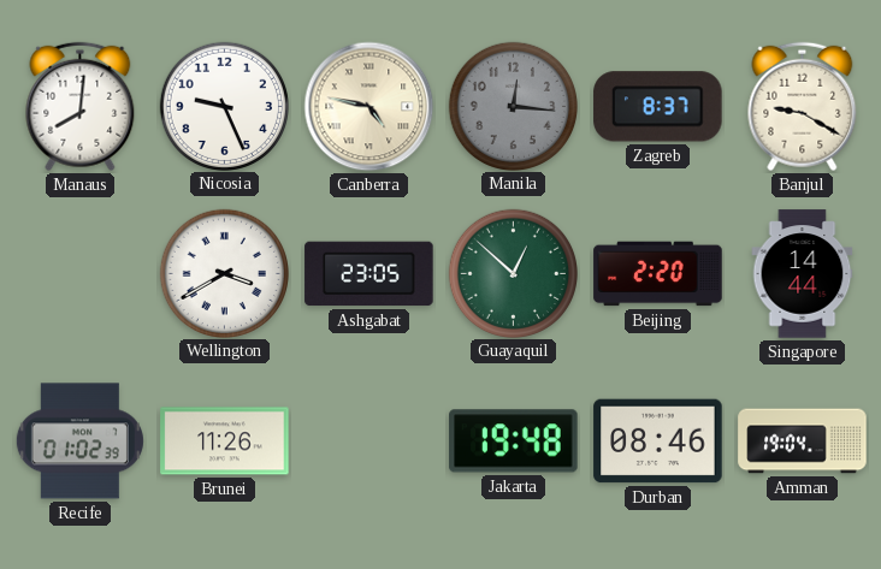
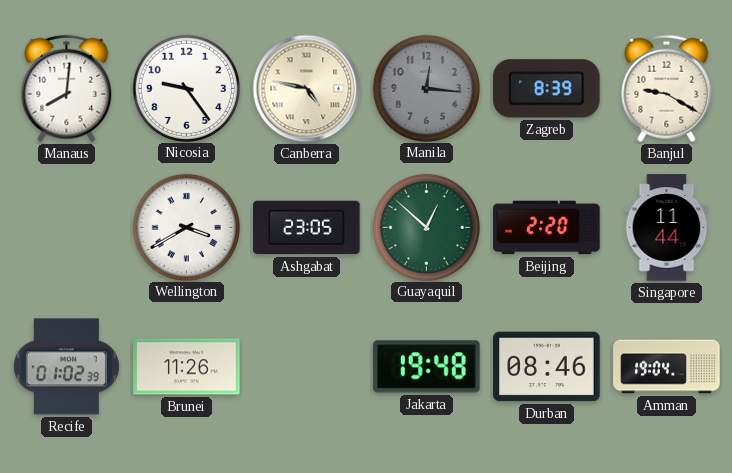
Nicosia: 9:26 -> 9:24
Zagreb: 8:37 -> 8:39
Singapore: 14:44 -> 11:44
